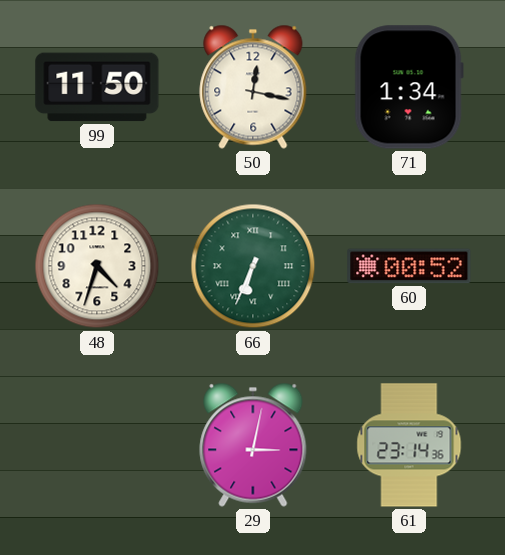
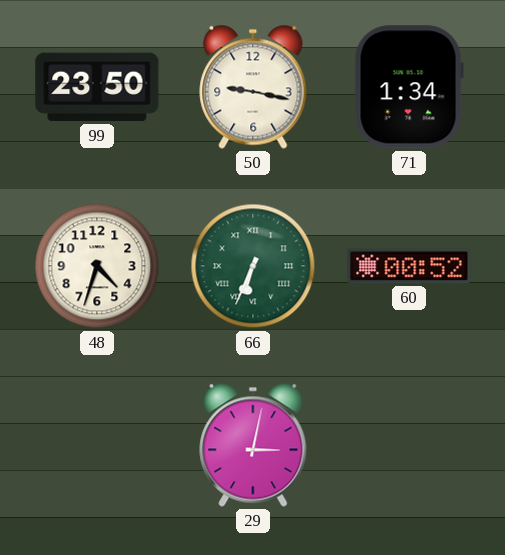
99: 11:50 -> 23:50
50: 12:17 -> 9:17
61: 23:14 -> none
